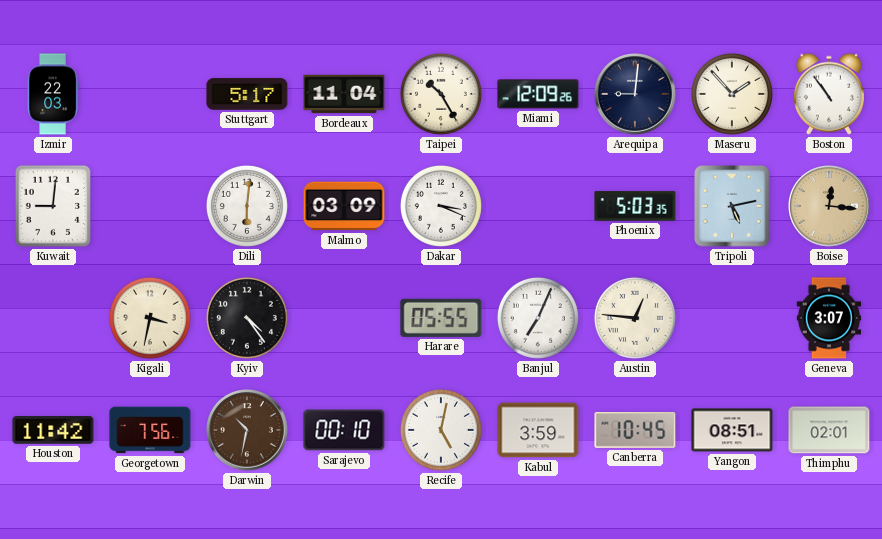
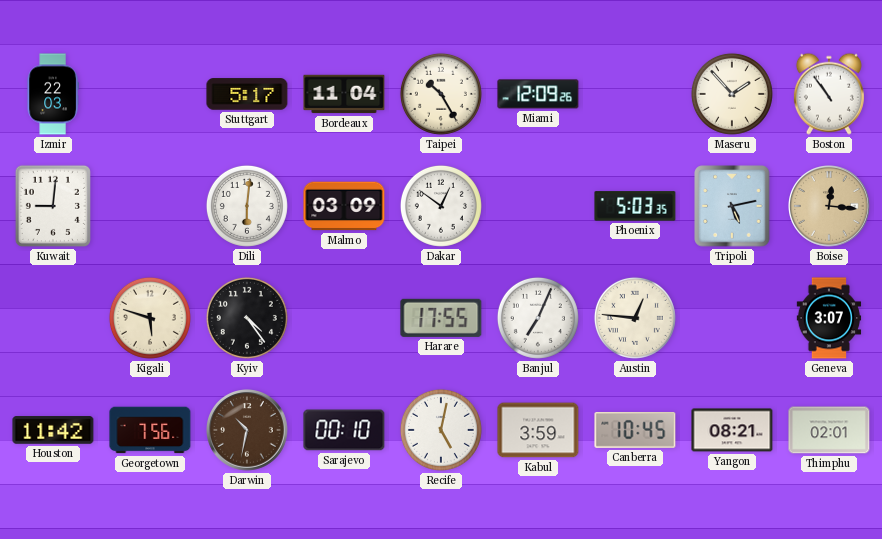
Arequipa: 9:01 -> none
Dakar: 3:19 -> 12:51
Kigali: 3:32 -> 5:48
Harare: 05:55 -> 17:55
Yangon: 08:51 -> 08:21
